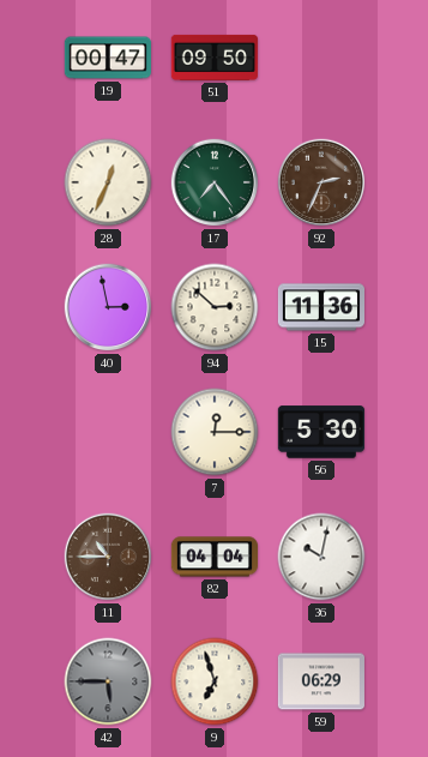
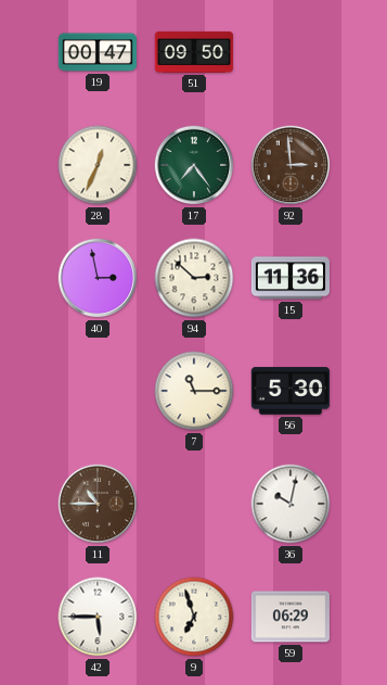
92: 2:34 -> 2:59
7: 12:15 -> 11:15
82: 04:04 -> none
42 dial: grey -> white
